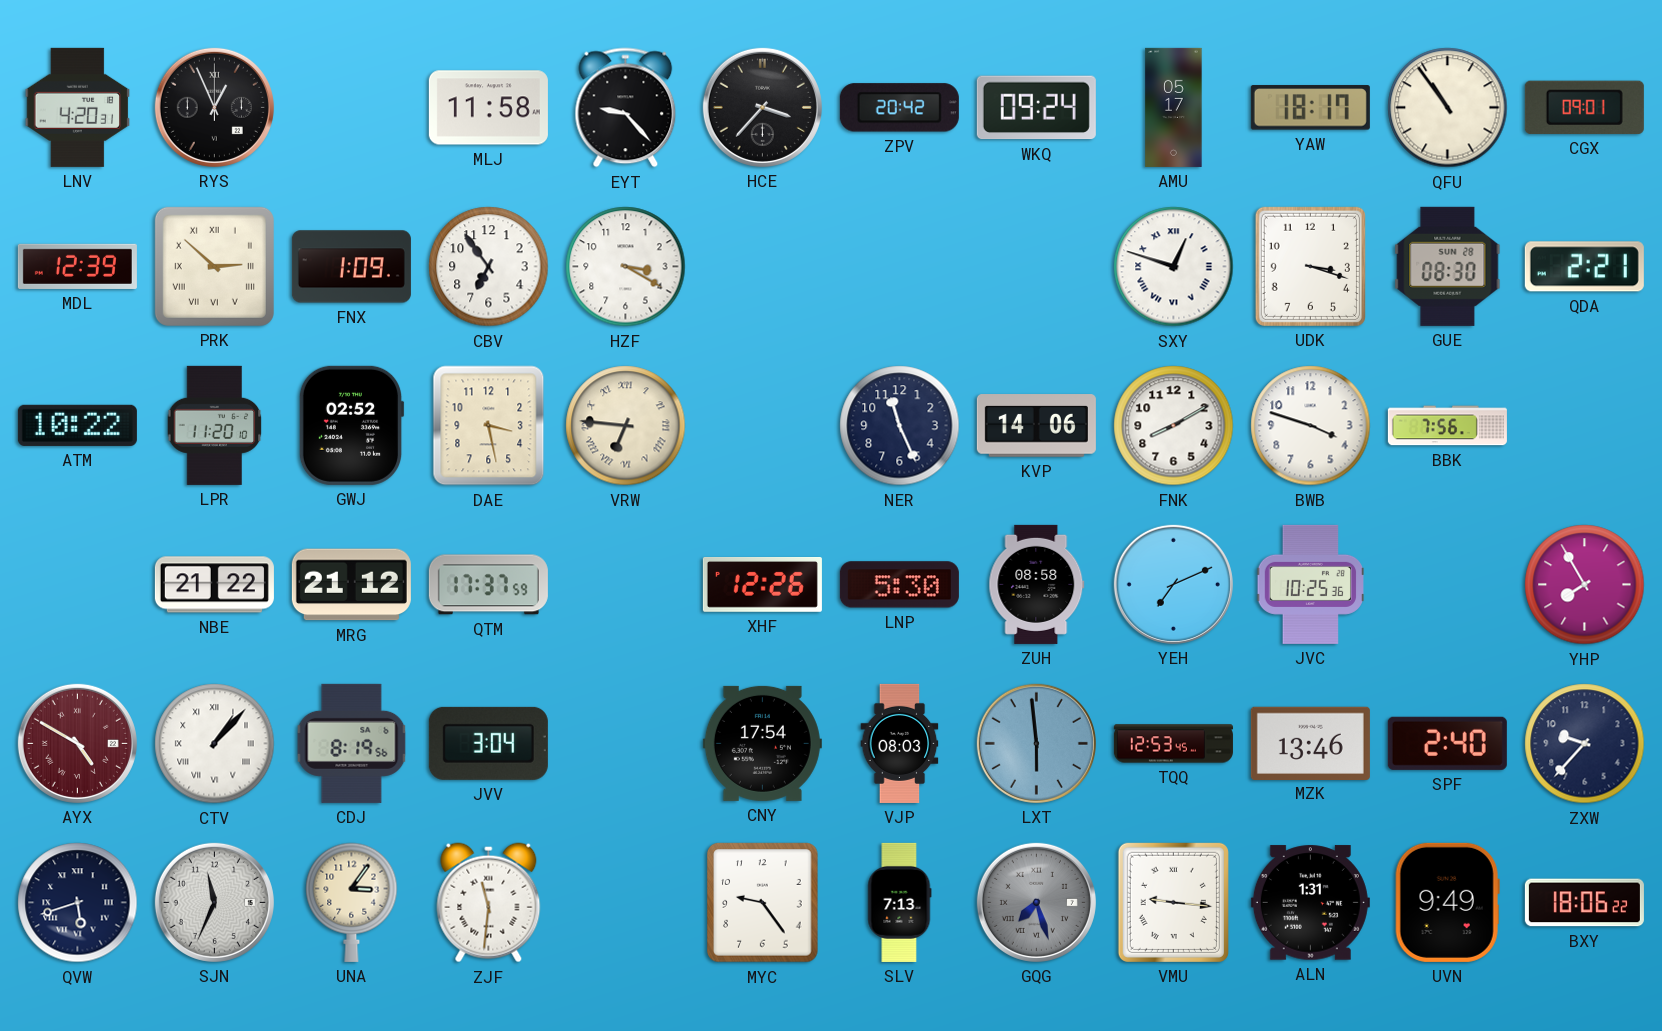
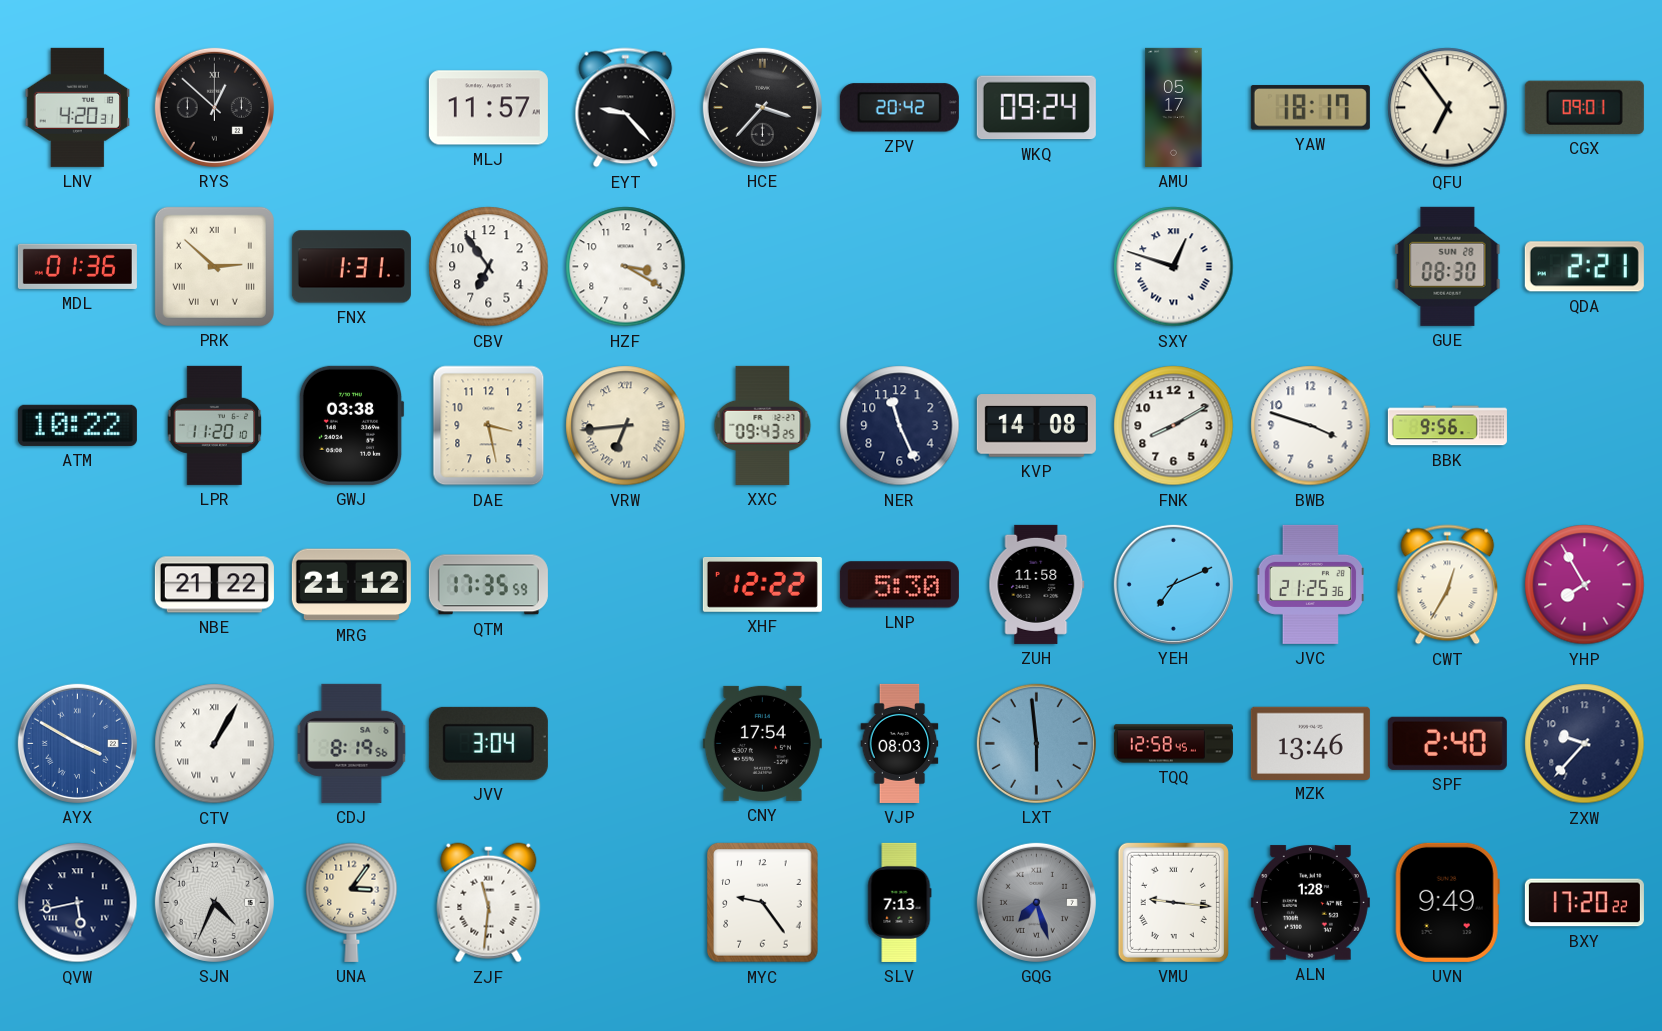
RYS: 12:56 -> 12:52
MLJ: 11:58 -> 11:57
QFU: 10:54 -> 6:54
MDL: 12:39 -> 01:36
FNX: 1:09 -> 1:31
UDK: 3:18 -> none
GWJ: 02:52 -> 03:38
VRW: 6:46 -> 6:44
XXC: none -> 09:43
KVP: 14:06 -> 14:08
BBK: 7:56 -> 9:56
QTM: 17:37 -> 17:35
XHF: 12:26 -> 12:22
ZUH: 08:58 -> 11:58
JVC: 10:25 -> 21:25
CWT: none -> 12:35
AYX: 4:50 -> 3:50
AYX dial: burgundy -> blue
CTV: 1:07 -> 1:05
TQQ: 12:53 -> 12:58
QVW: 5:42 -> 5:43
SJN: 11:34 -> 4:34
ALN: 1:31 -> 1:28
BXY: 18:06 -> 17:20
